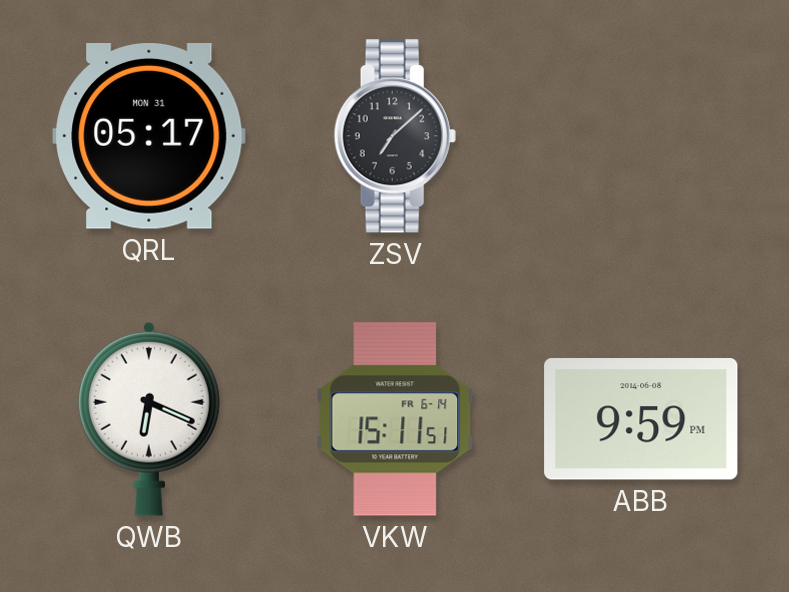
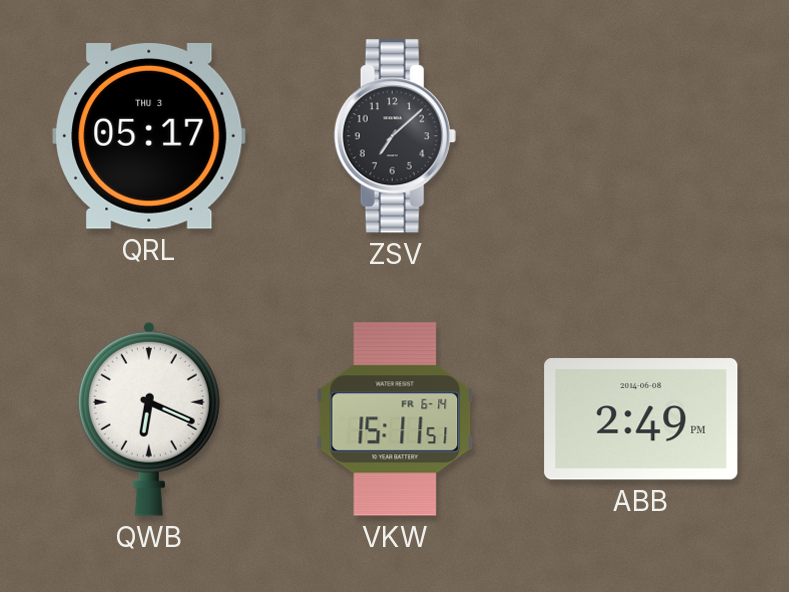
QRL date: MON 31 -> THU 3
ABB: 9:59 -> 2:49
